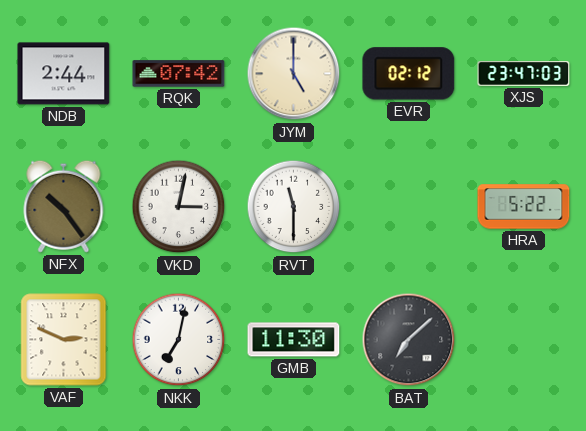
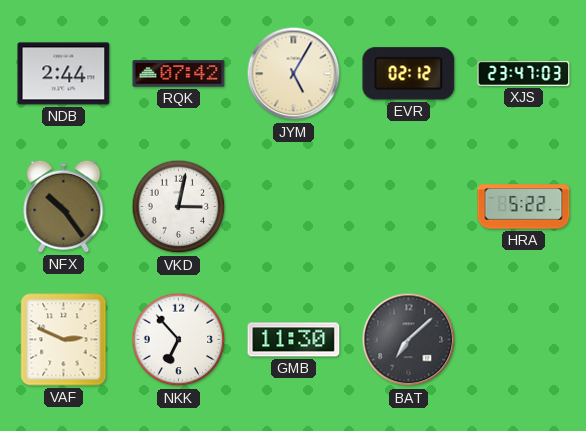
JYM: 5:00 -> 5:05
RVT: 11:30 -> none
NKK: 7:02 -> 6:53
